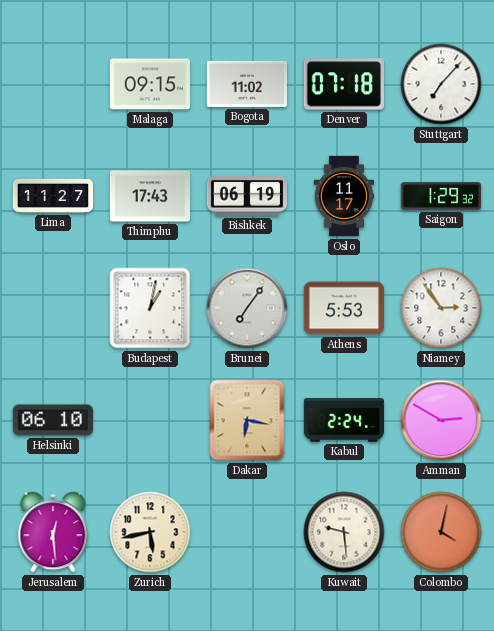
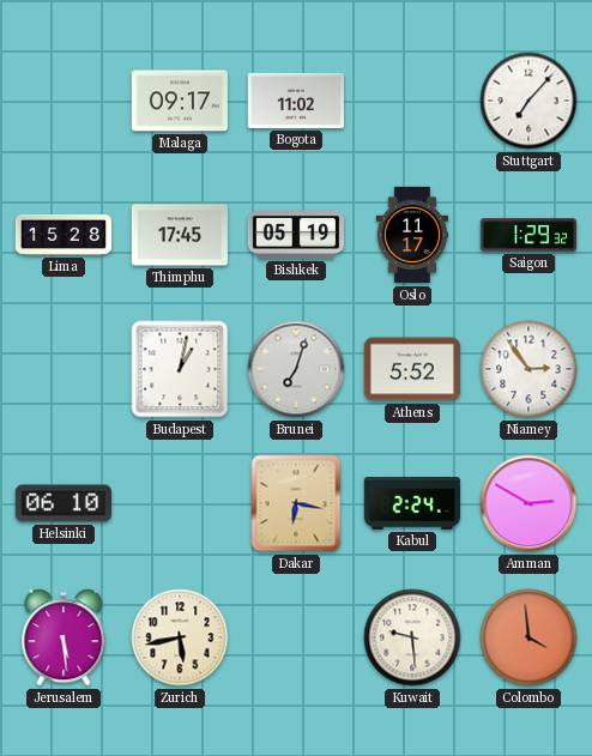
Malaga: 09:15 -> 09:17
Denver: 07:18 -> none
Lima: 11:27 -> 15:28
Thimphu: 17:43 -> 17:45
Bishkek: 06:19 -> 05:19
Brunei: 7:06 -> 7:03
Athens: 5:53 -> 5:52
Jerusalem: 12:29 -> 5:29
Colombo: 4:02 -> 3:59
